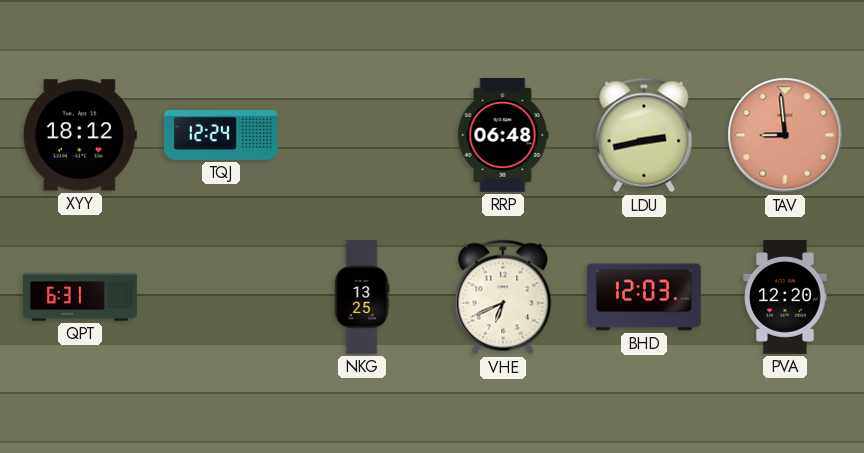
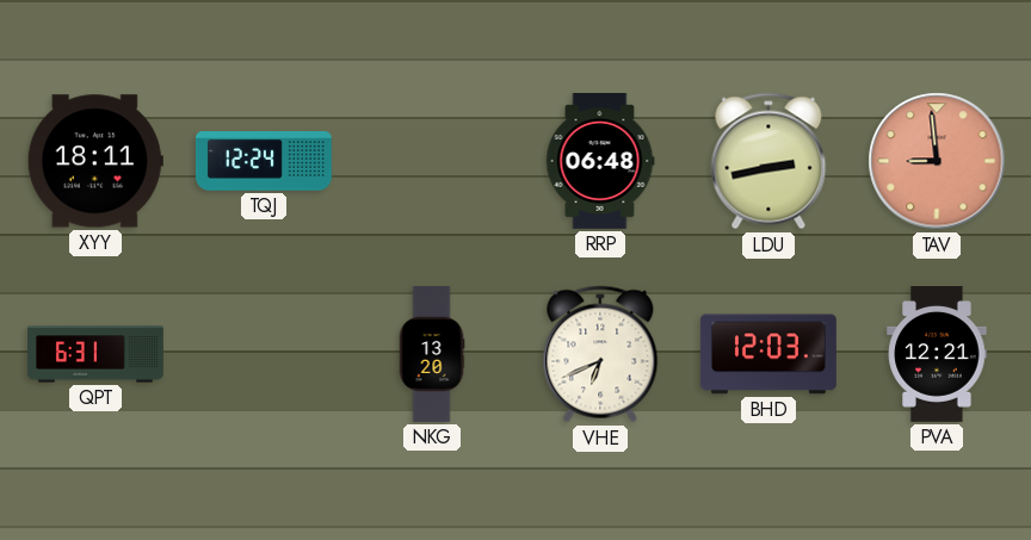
XYY: 18:12 -> 18:11
NKG: 13:25 -> 13:20
PVA: 12:20 -> 12:21
